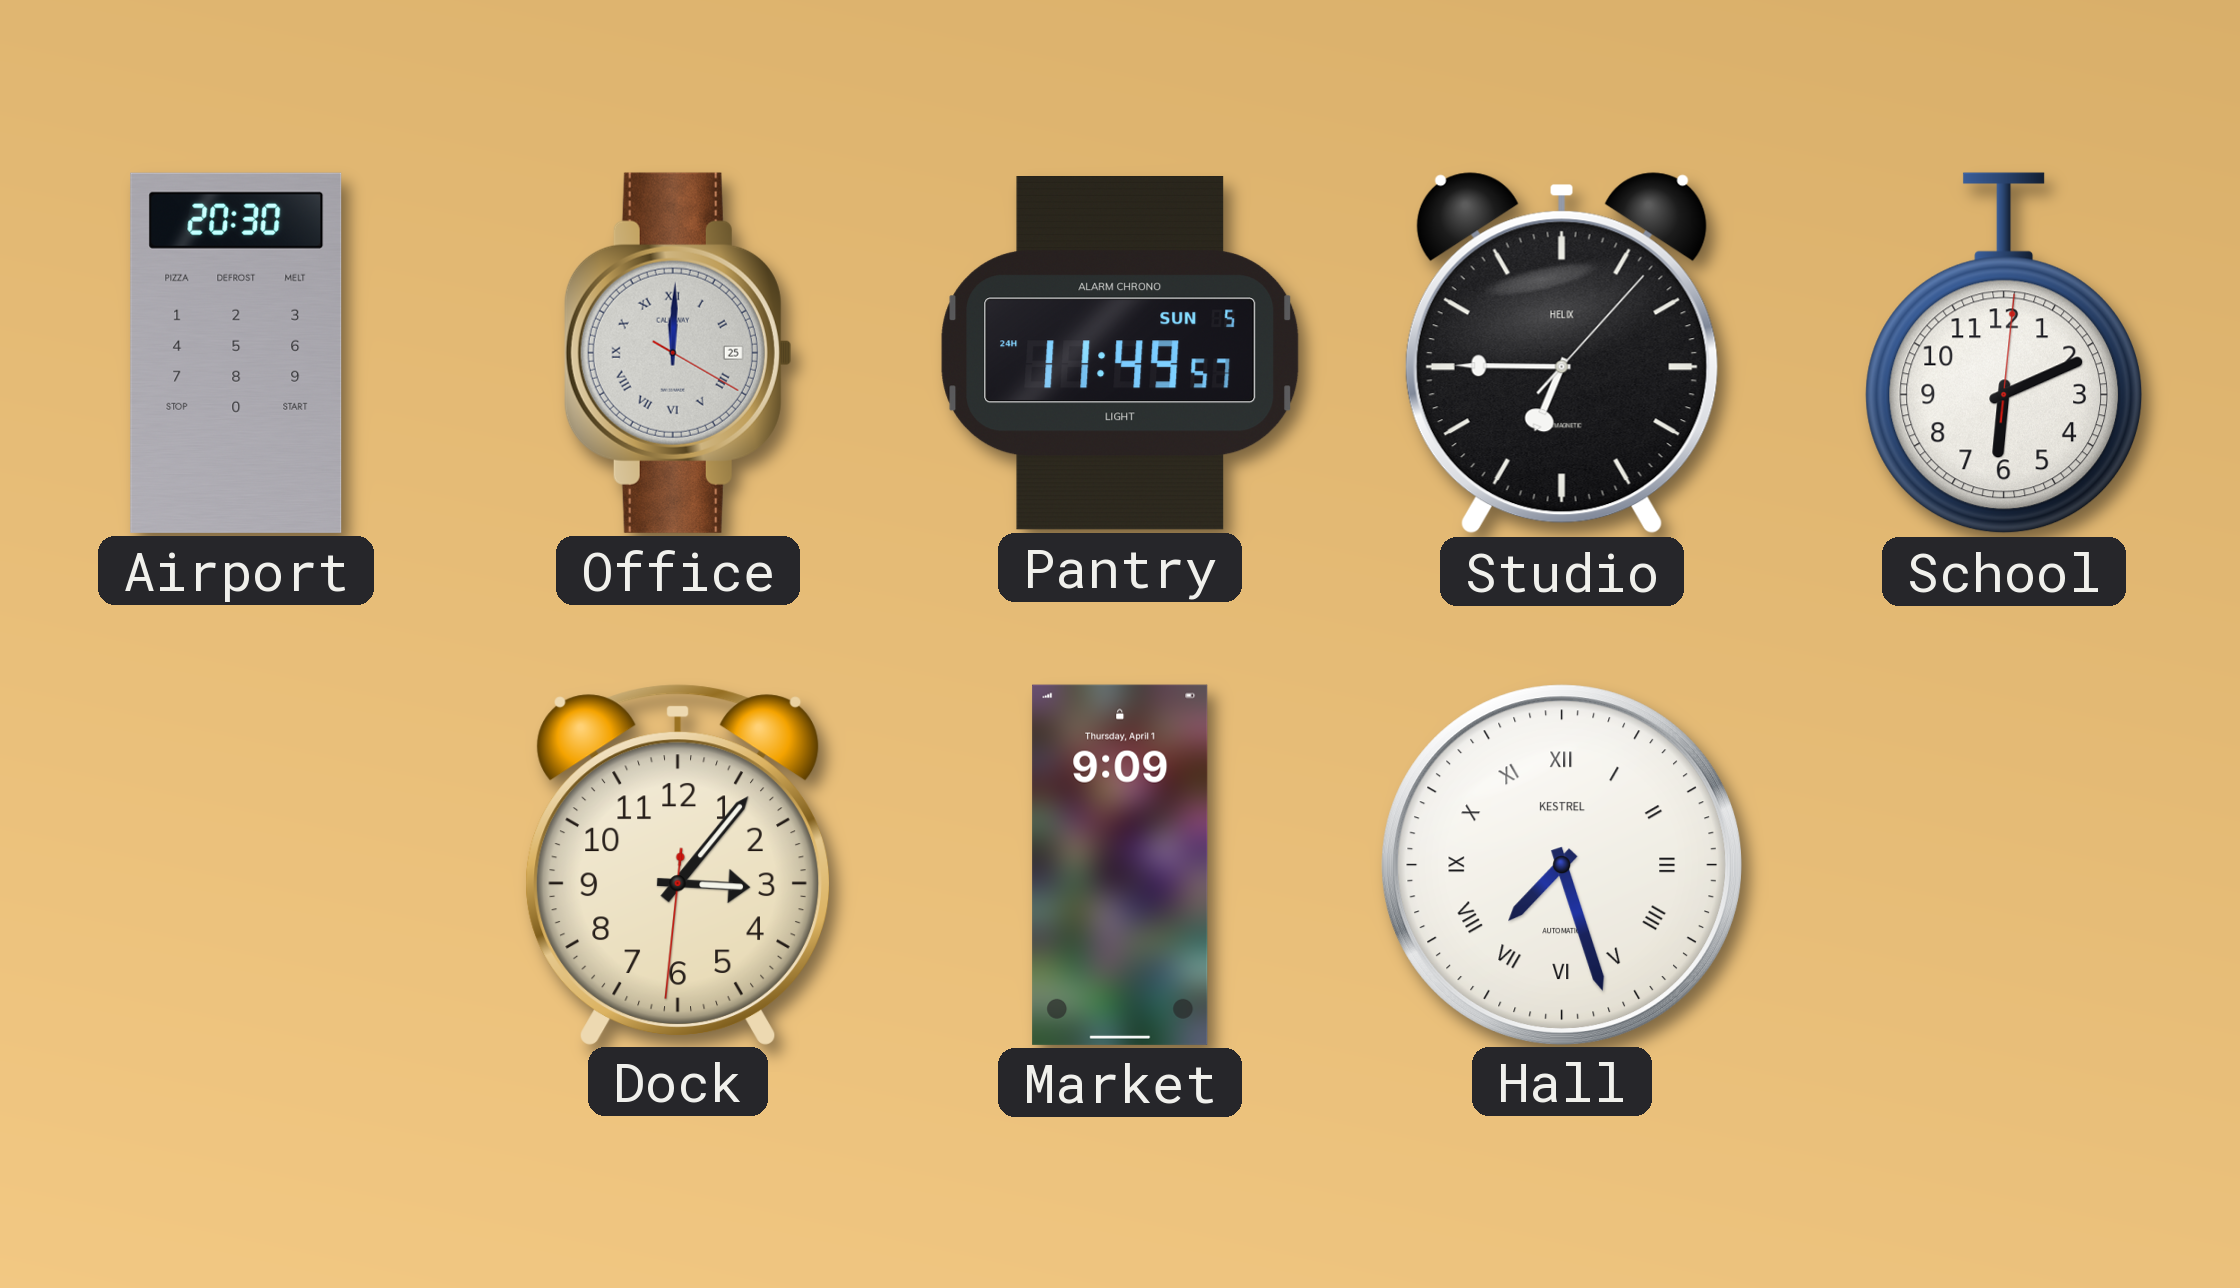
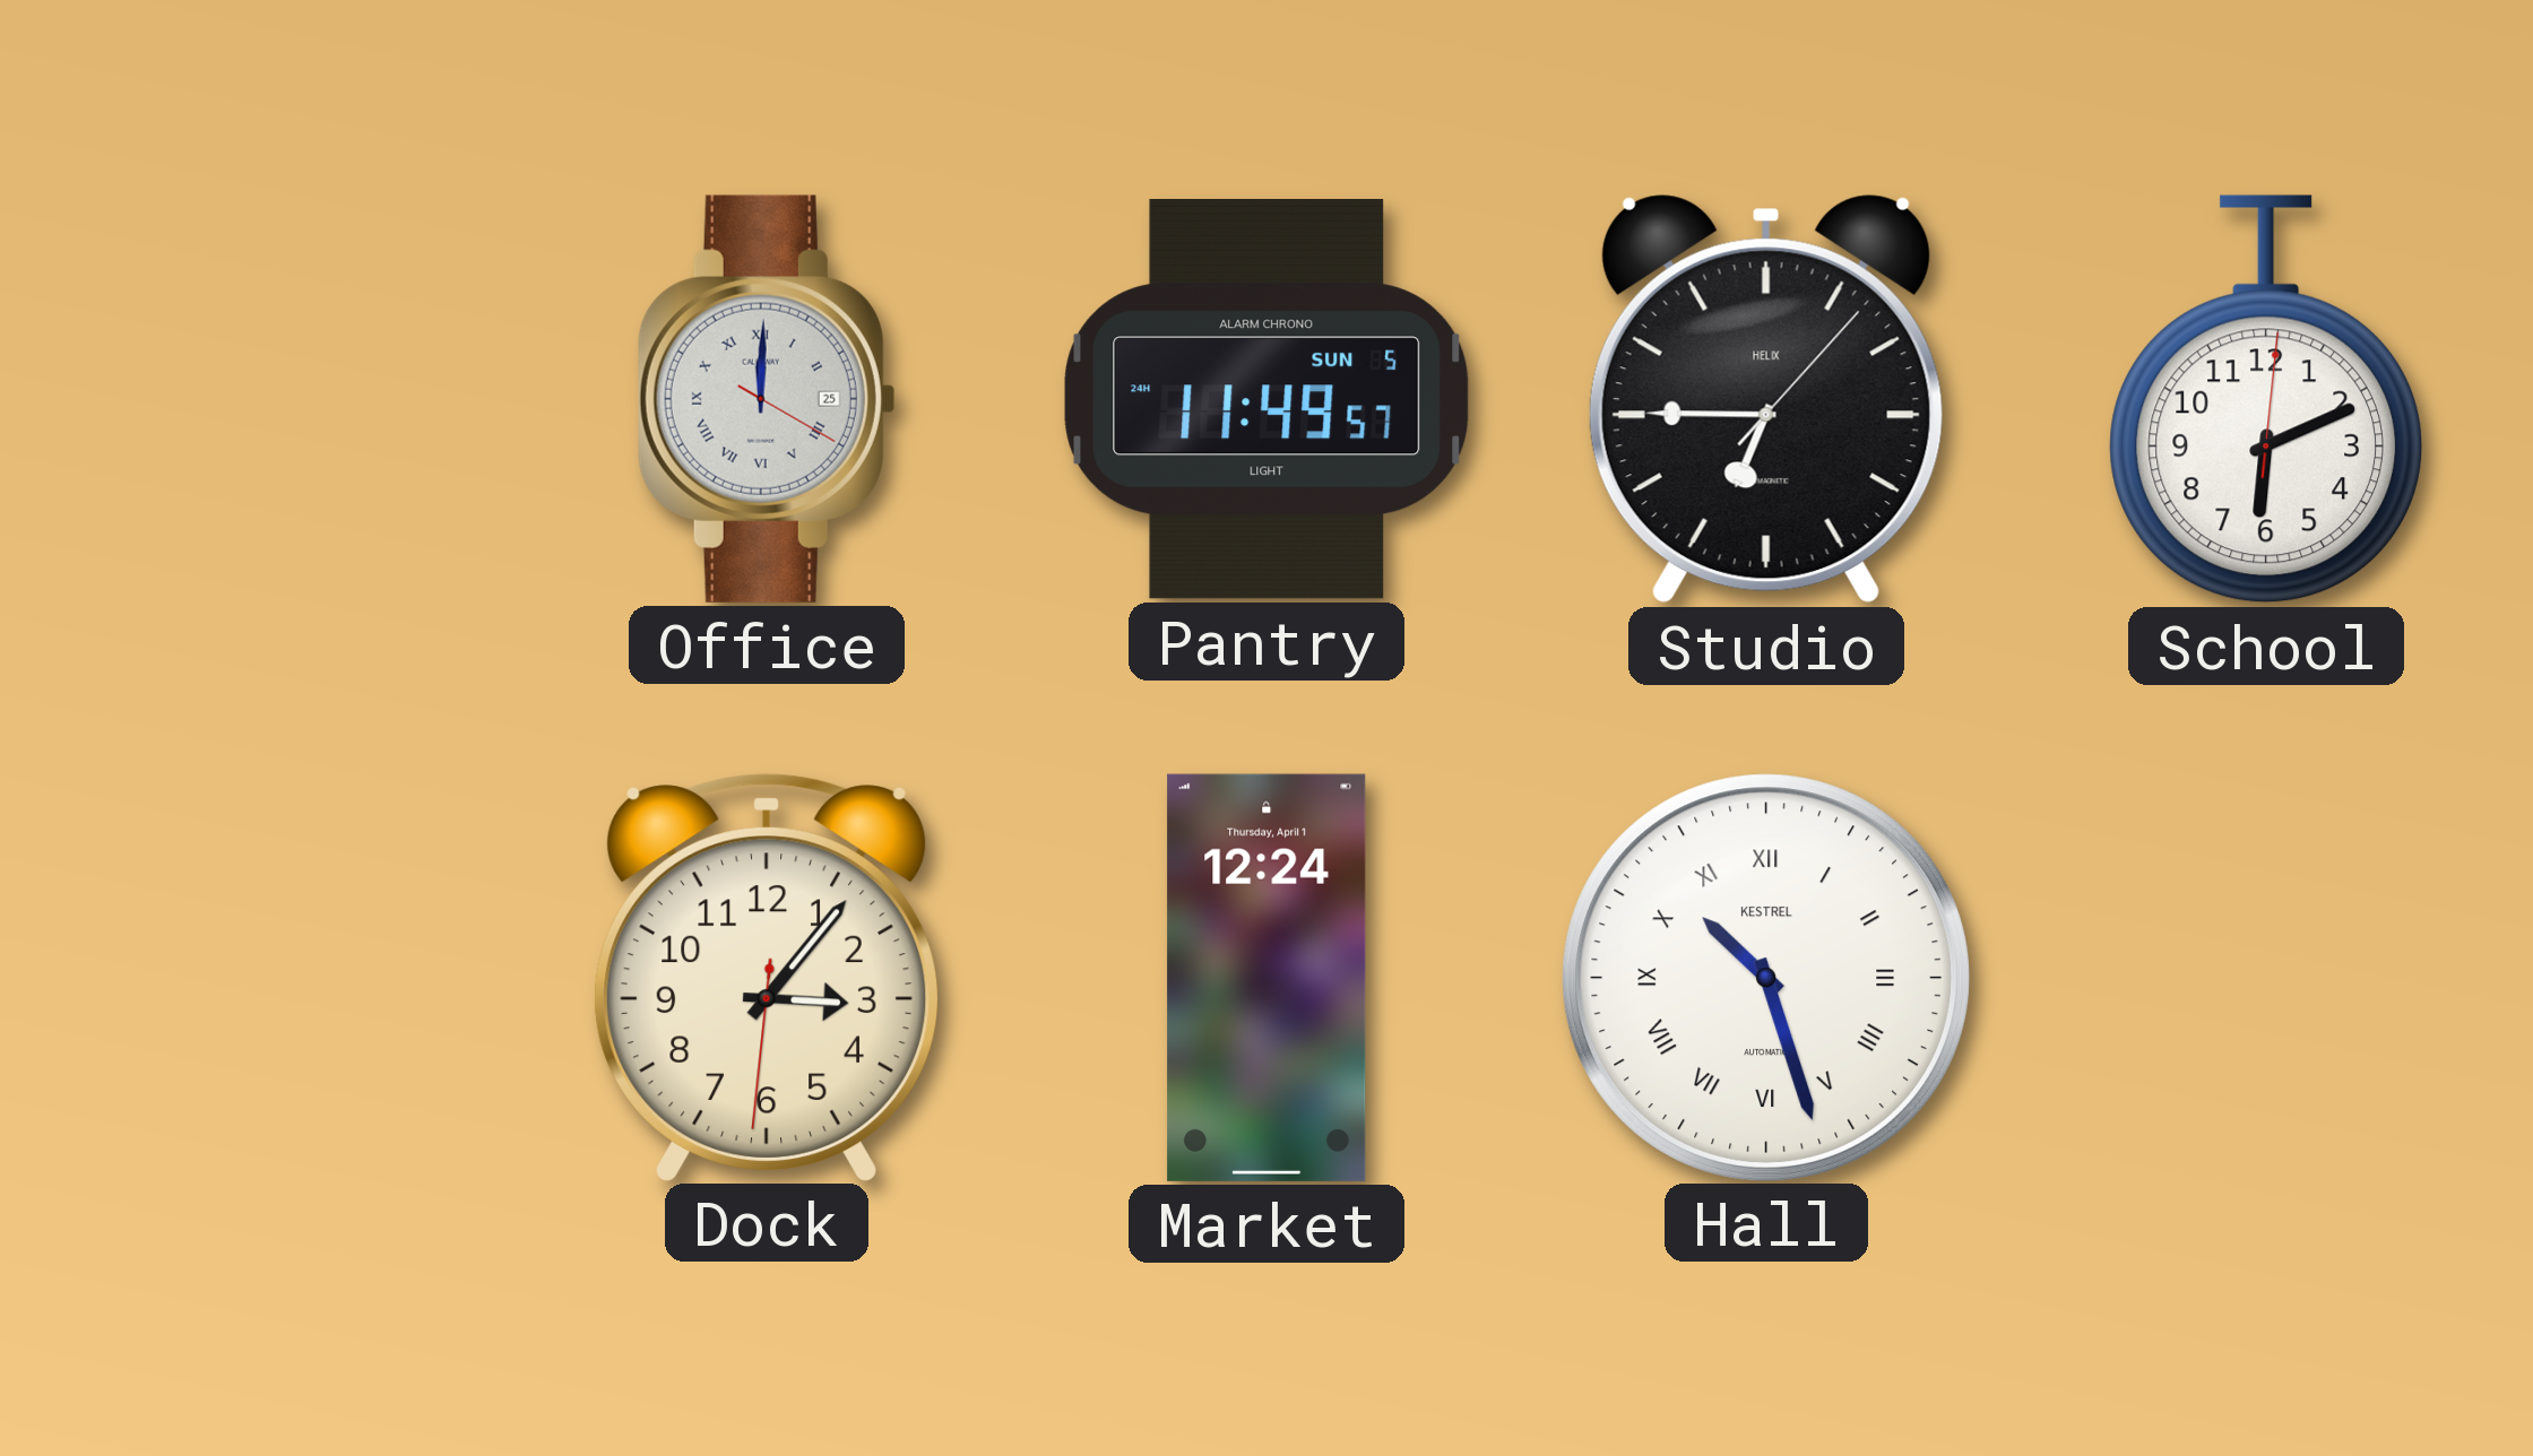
Airport: 20:30 -> none
Market: 9:09 -> 12:24
Hall: 7:27 -> 10:27
